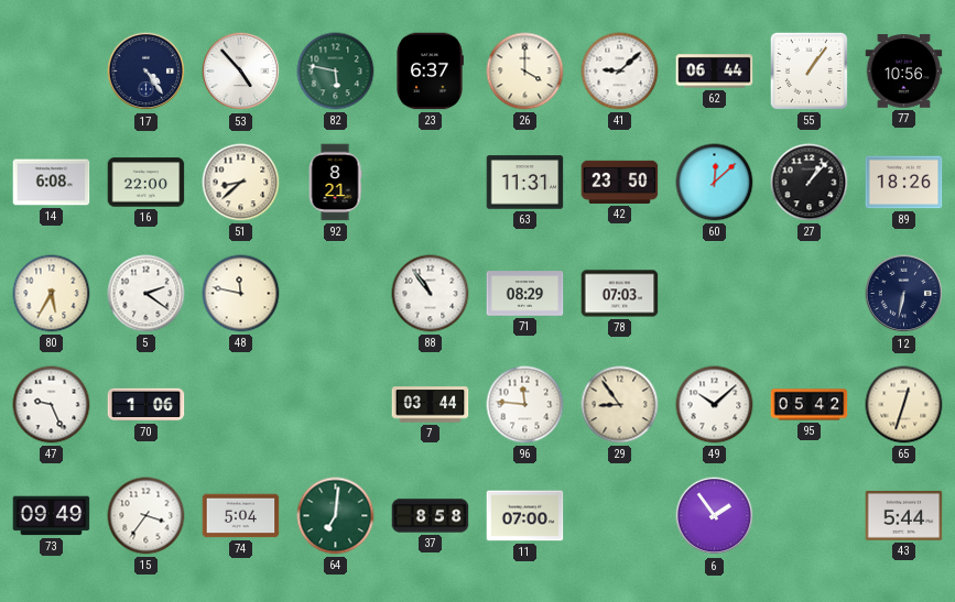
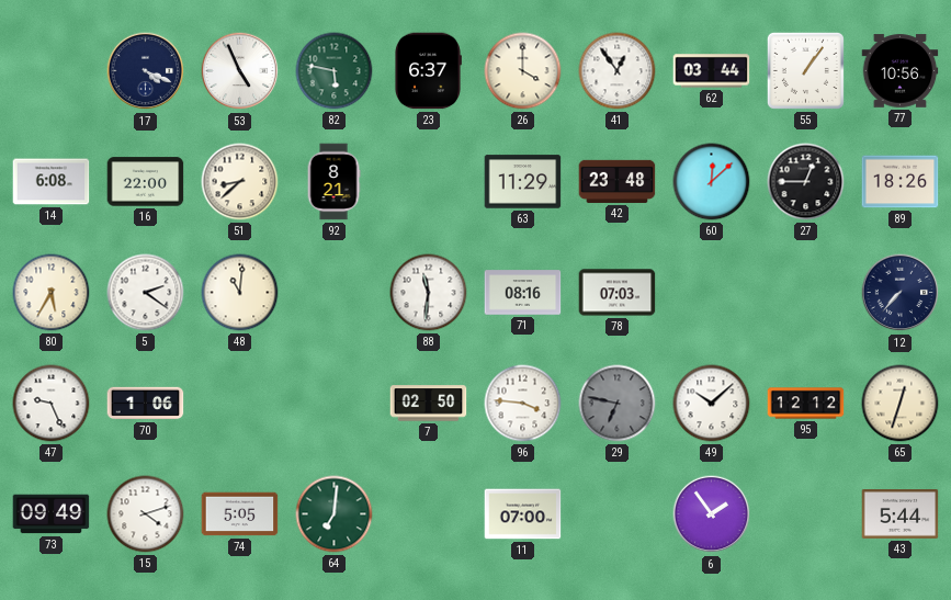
17: 4:24 -> 4:19
53: 4:53 -> 4:56
41: 9:08 -> 12:54
62: 06:44 -> 03:44
63: 11:31 -> 11:29
42: 23:50 -> 23:48
27: 1:07 -> 12:45
48: 11:47 -> 11:01
88: 10:54 -> 11:31
71: 08:29 -> 08:16
12: 6:32 -> 7:37
7: 03:44 -> 02:50
96: 11:46 -> 3:46
29: 8:54 -> 6:47
29 dial: cream -> grey
95: 05:42 -> 12:12
15: 3:36 -> 4:12
74: 5:04 -> 5:05
37: 8:58 -> none
